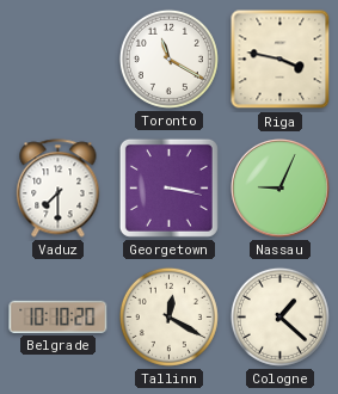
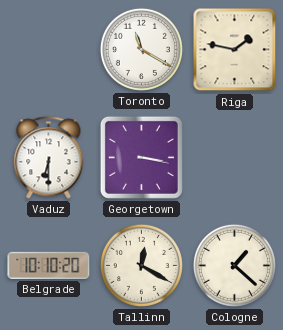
Riga: 3:47 -> 1:47
Vaduz: 7:30 -> 6:30
Nassau: 9:04 -> none
